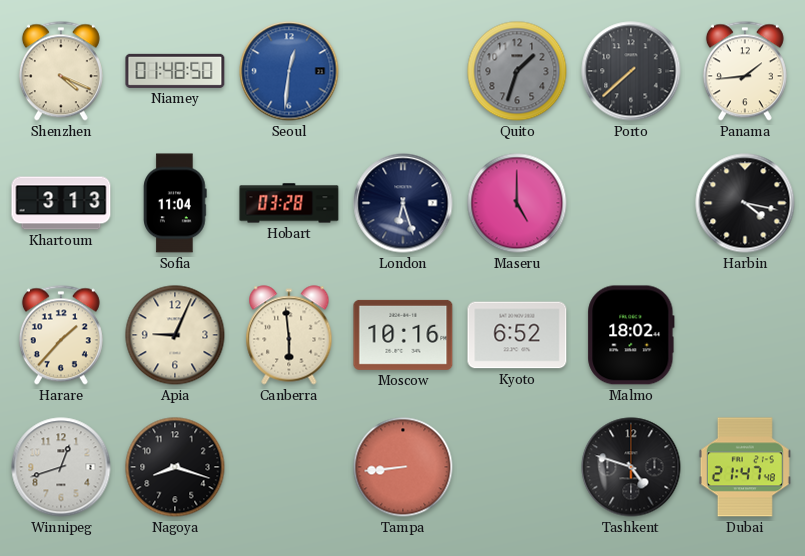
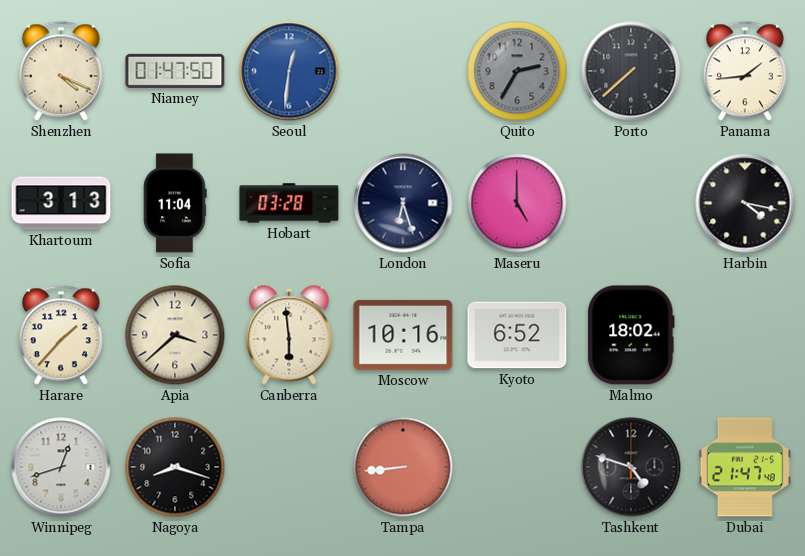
Niamey: 01:48 -> 01:47
Quito: 1:33 -> 2:35
Apia: 9:04 -> 3:38
